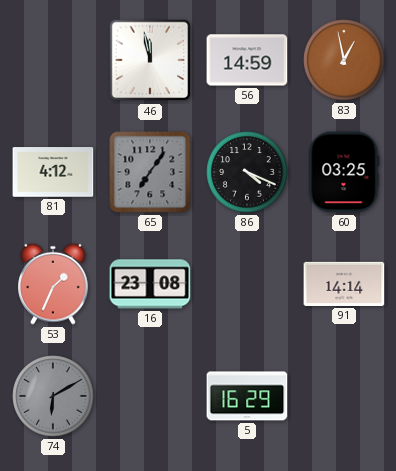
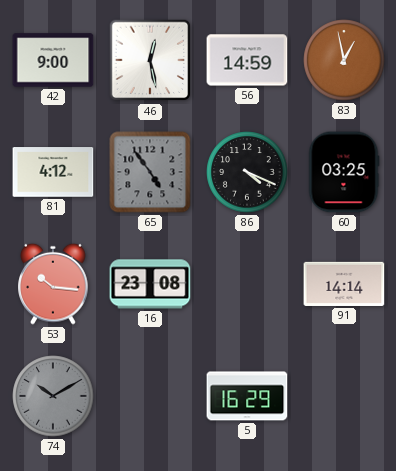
42: none -> 9:00
46: 11:58 -> 12:28
65: 7:06 -> 4:54
53: 1:34 -> 10:16
74: 6:10 -> 10:10
